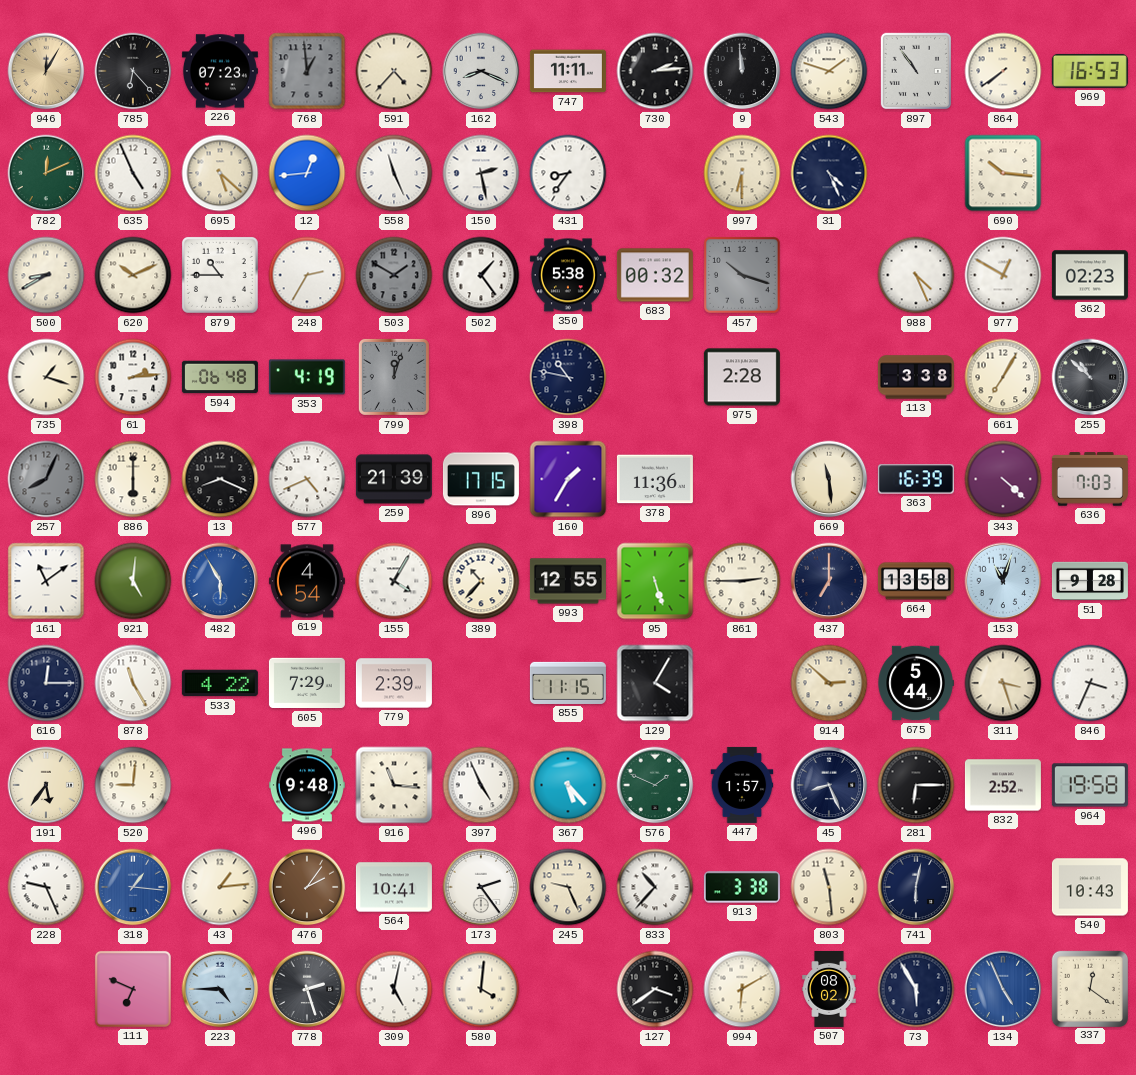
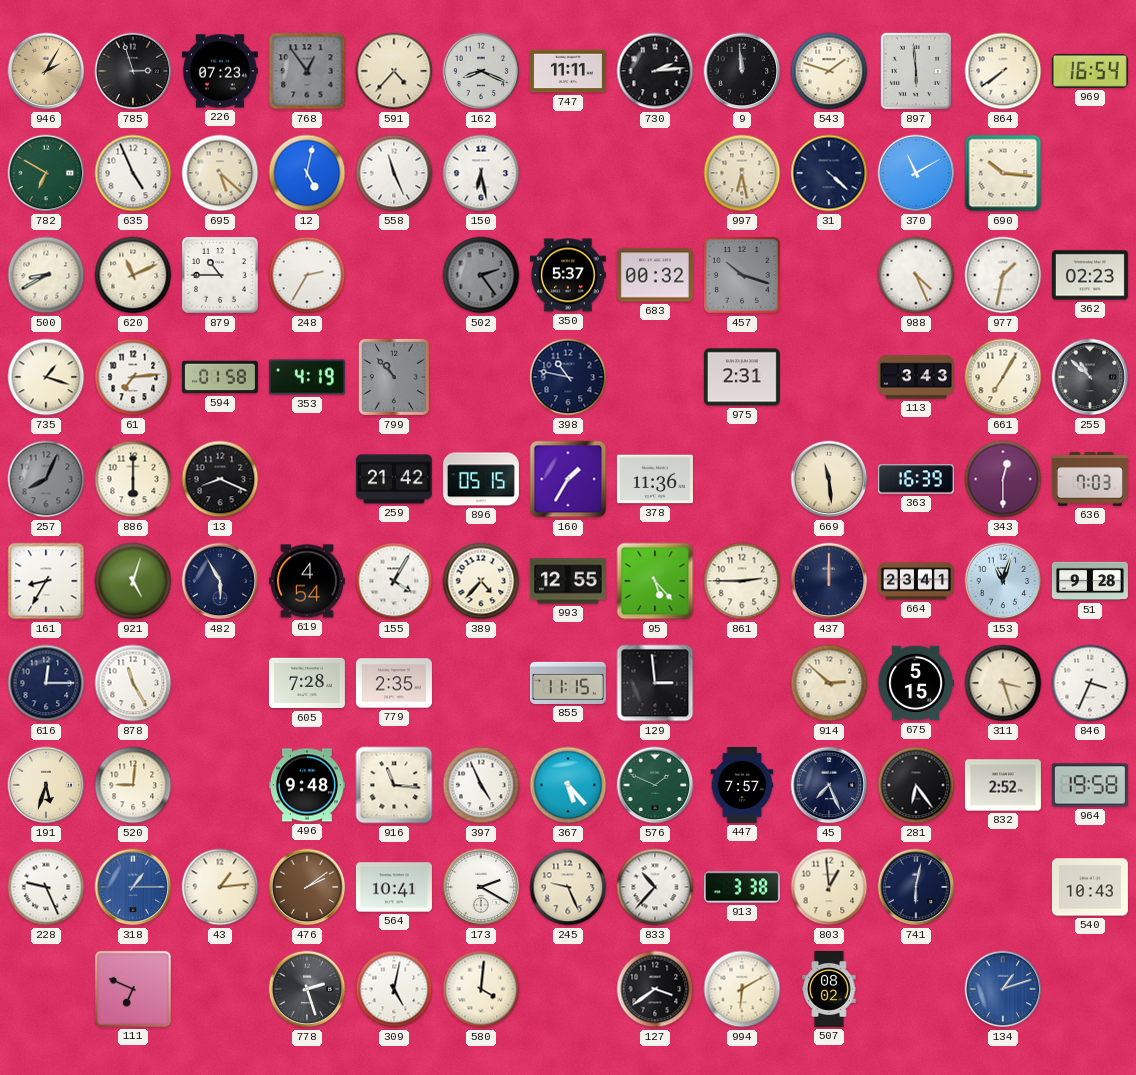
946: 12:05 -> 2:05
785: 6:23 -> 2:57
768: 12:59 -> 12:54
897: 10:54 -> 5:59
969: 16:53 -> 16:54
782: 12:11 -> 6:50
12: 12:44 -> 5:02
150: 2:28 -> 6:28
431: 8:36 -> none
997: 6:30 -> 6:28
31: 4:26 -> 4:22
370: none -> 11:10
620: 10:11 -> 11:11
503: 1:50 -> none
502: 1:24 -> 2:24
502 dial: white -> grey
350: 5:38 -> 5:37
977: 12:50 -> 1:32
61: 2:14 -> 7:14
594: 06:48 -> 01:58
799: 12:03 -> 10:53
975: 2:28 -> 2:31
113: 3:38 -> 3:43
577: 4:41 -> none
259: 21:39 -> 21:42
896: 17:15 -> 05:15
343: 4:22 -> 12:30
161: 11:09 -> 8:35
921: 5:01 -> 5:03
482 dial: blue -> navy
389: 10:37 -> 4:37
95: 5:27 -> 5:23
437: 7:00 -> 12:00
664: 13:58 -> 23:41
533: 4:22 -> none
605: 7:29 -> 7:28
779: 2:39 -> 2:35
129: 4:05 -> 2:59
675: 5:44 -> 5:15
191: 5:36 -> 5:33
447: 1:57 -> 7:57
45: 8:26 -> 7:26
281: 6:15 -> 6:24
318: 1:16 -> 1:15
476: 2:06 -> 2:09
173: 2:24 -> 2:20
803: 11:29 -> 12:59
223: 4:45 -> none
73: 5:55 -> none
134: 4:56 -> 1:12
337: 12:21 -> none
